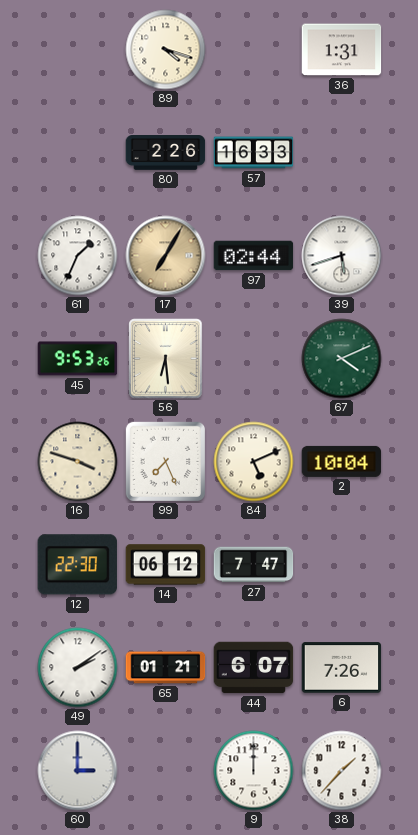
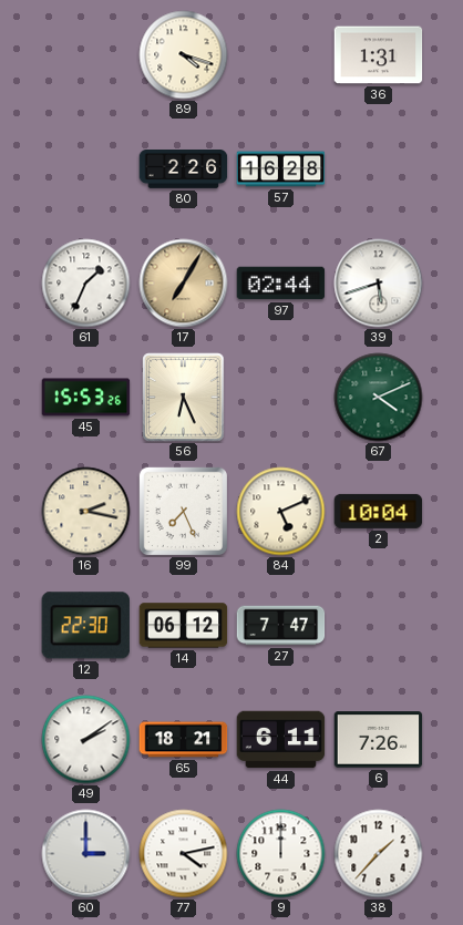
57: 16:33 -> 16:28
45: 9:53 -> 15:53
56: 6:29 -> 6:26
16: 3:48 -> 2:17
65: 01:21 -> 18:21
44: 6:07 -> 6:11
77: none -> 4:13
